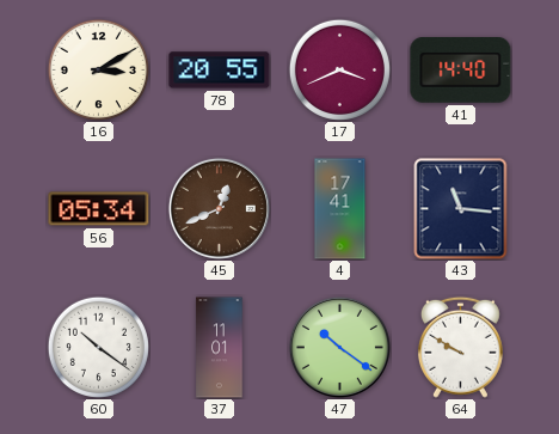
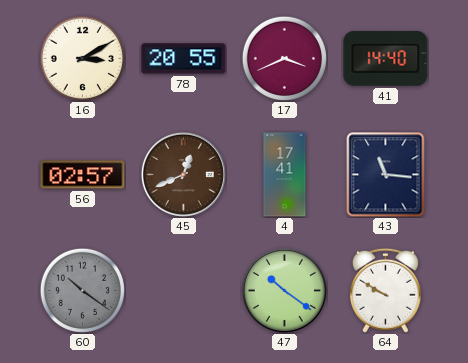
56: 05:34 -> 02:57
60 dial: white -> grey
37: 11:01 -> none
